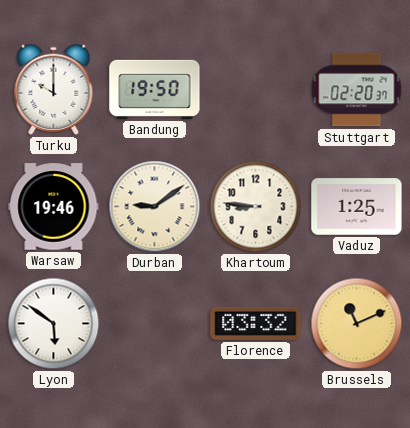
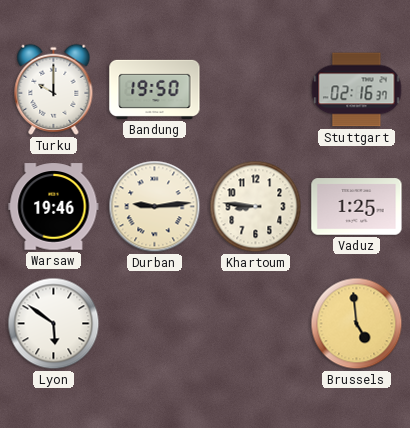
Stuttgart: 02:20 -> 02:16
Durban: 9:09 -> 9:14
Florence: 03:32 -> none
Brussels: 11:11 -> 4:59
